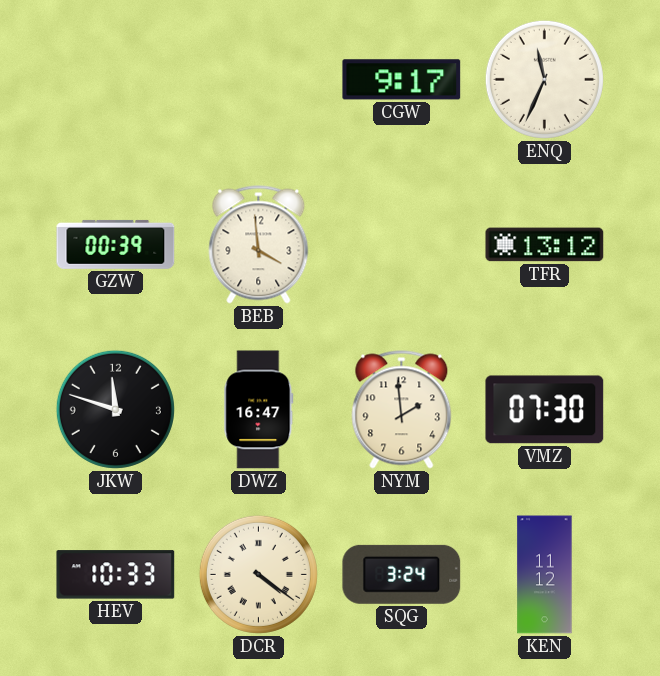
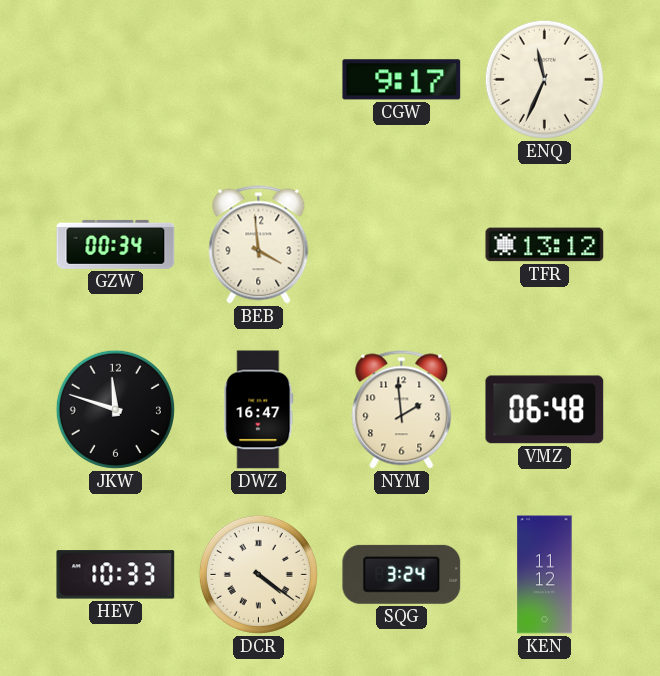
GZW: 00:39 -> 00:34
VMZ: 07:30 -> 06:48
